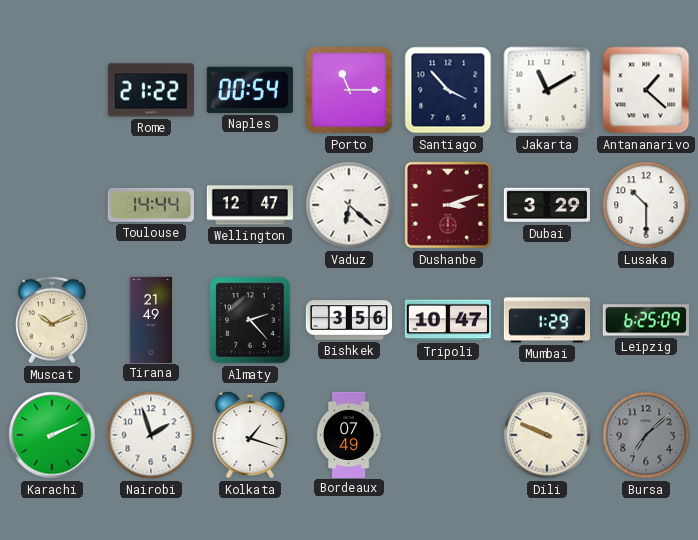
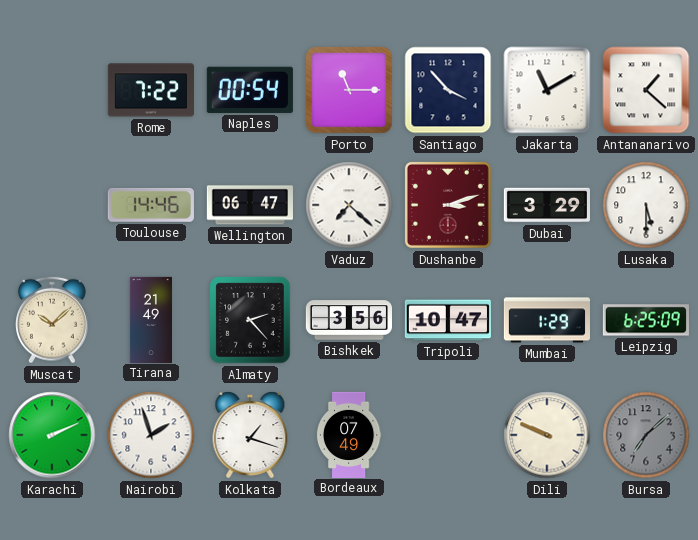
Rome: 21:22 -> 7:22
Toulouse: 14:44 -> 14:46
Wellington: 12:47 -> 06:47
Vaduz: 6:22 -> 7:22
Lusaka: 10:30 -> 5:30
Muscat: 10:11 -> 10:08
